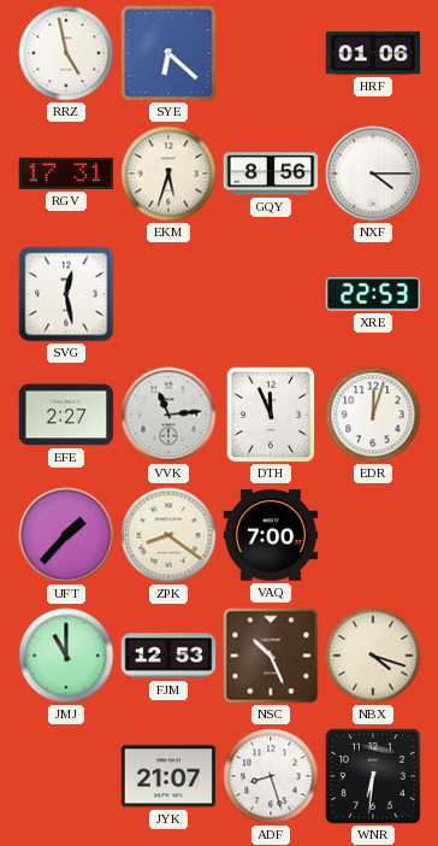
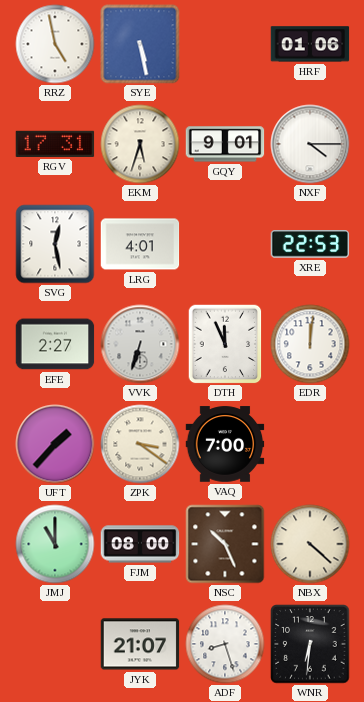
SYE: 6:22 -> 5:28
GQY: 8:56 -> 9:01
LRG: none -> 4:01
VVK: 11:14 -> 6:33
EDR: 12:03 -> 12:01
ZPK: 8:21 -> 3:21
FJM: 12:53 -> 08:00
NBX: 4:18 -> 4:22
